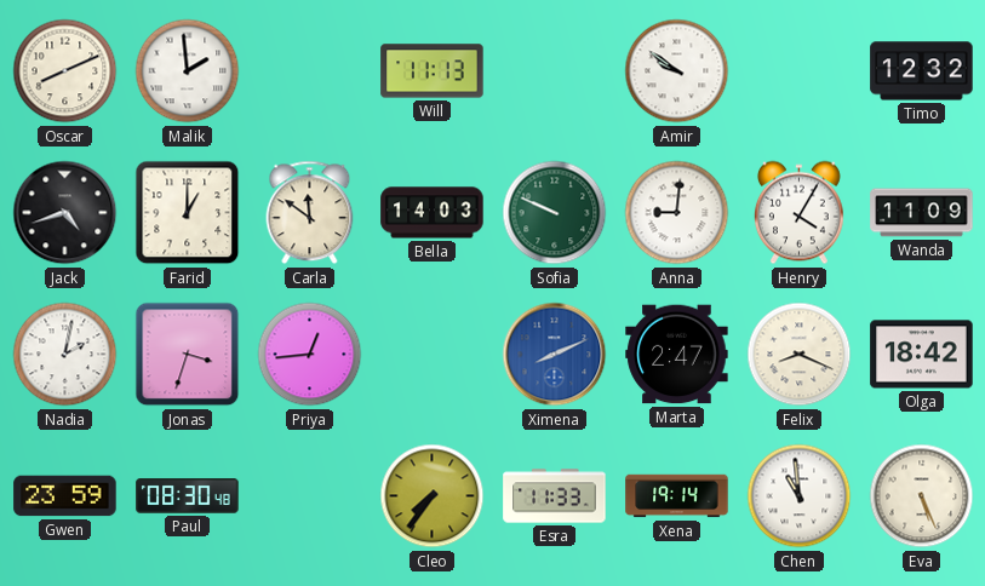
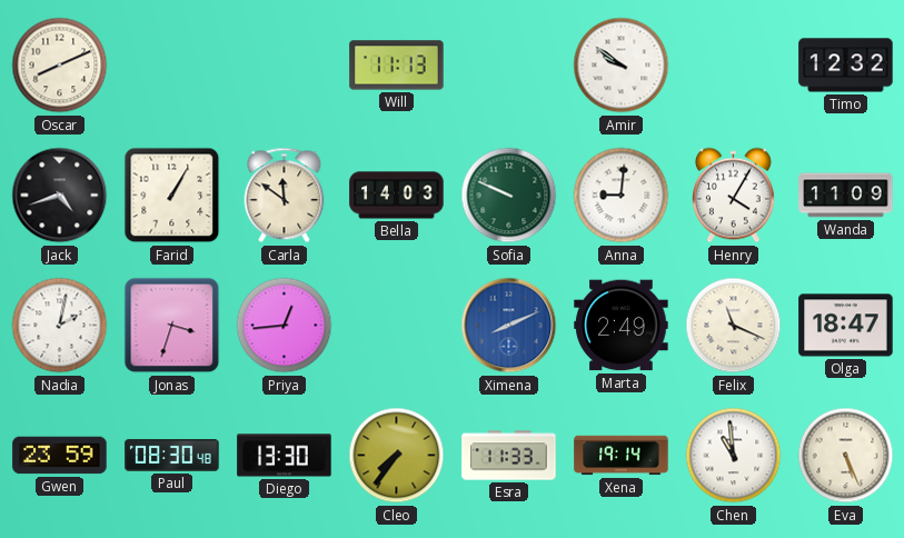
Malik: 1:59 -> none
Farid: 1:00 -> 1:05
Marta: 2:47 -> 2:49
Felix: 8:19 -> 11:19
Olga: 18:42 -> 18:47
Diego: none -> 13:30
